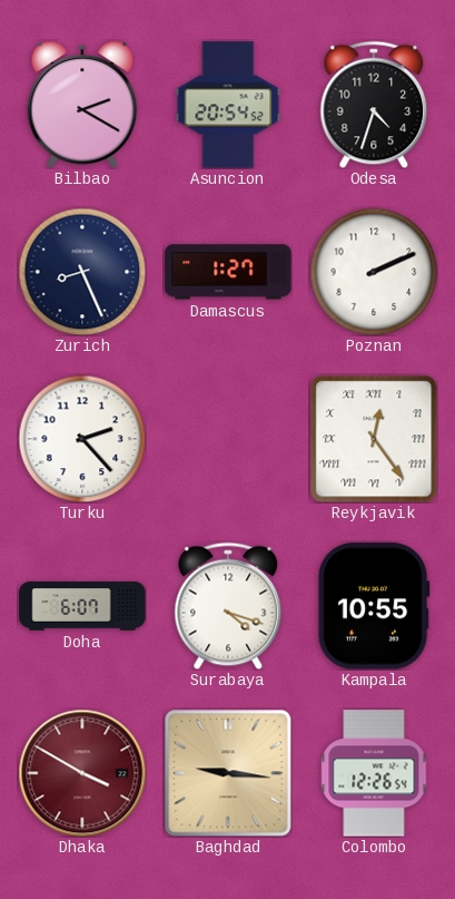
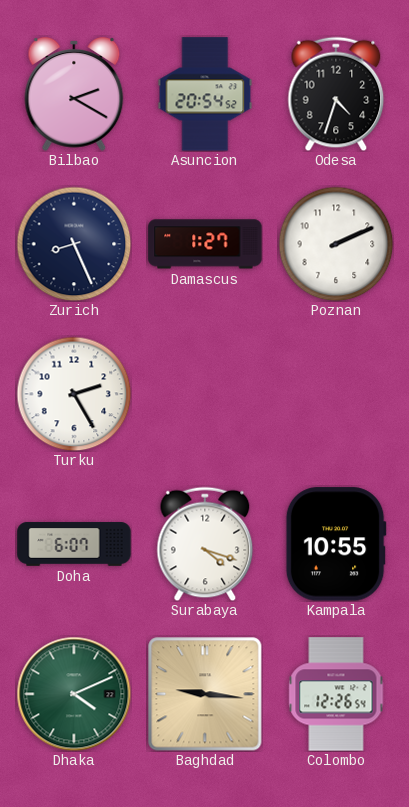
Turku: 2:23 -> 2:25
Reykjavik: 12:24 -> none
Dhaka: 3:50 -> 4:11
Dhaka dial: burgundy -> green
